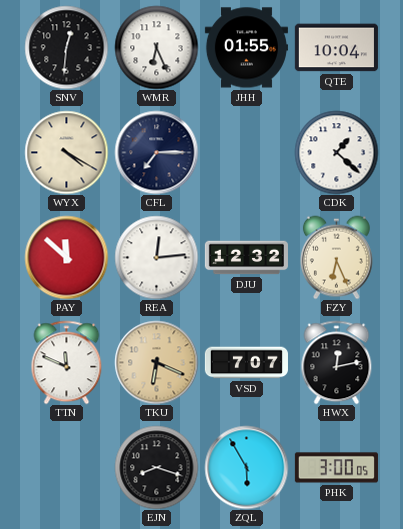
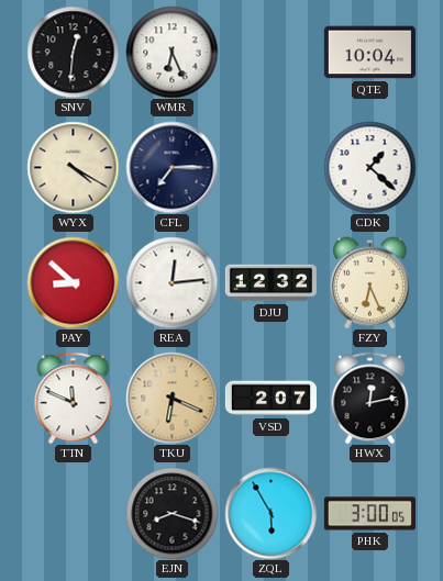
JHH: 01:55 -> none
PAY: 11:52 -> 8:52
VSD: 7:07 -> 2:07
